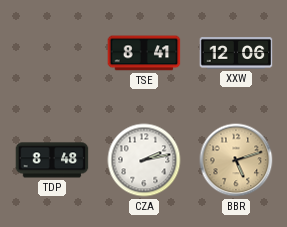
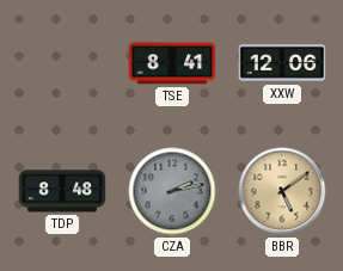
CZA dial: white -> grey
BBR: 5:12 -> 5:09
